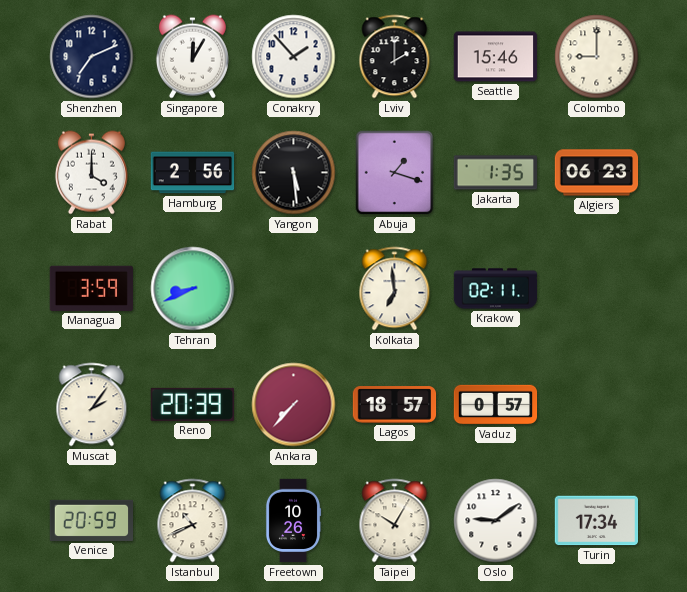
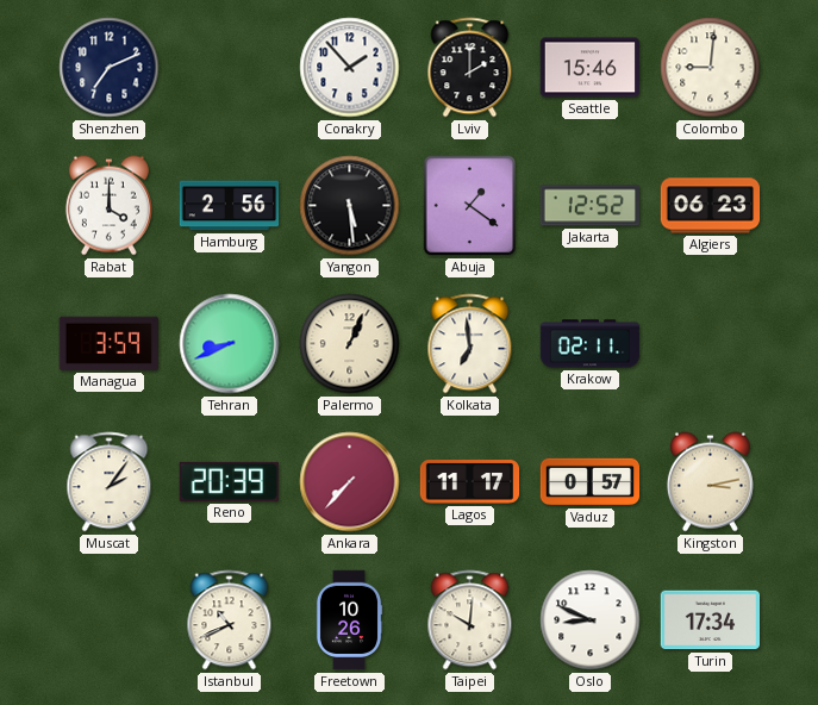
Singapore: 12:05 -> none
Colombo: 9:00 -> 9:01
Abuja: 1:18 -> 1:21
Jakarta: 1:35 -> 12:52
Palermo: none -> 1:04
Lagos: 18:57 -> 11:17
Kingston: none -> 3:13
Venice: 20:59 -> none
Taipei: 10:05 -> 10:01
Oslo: 9:09 -> 8:49
